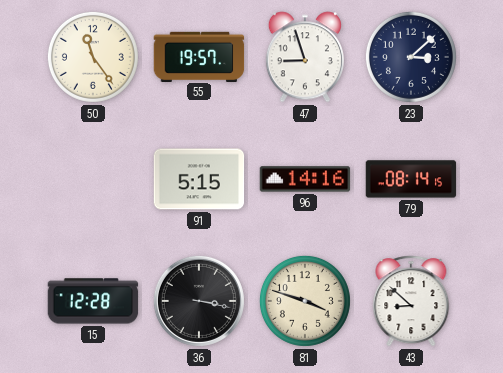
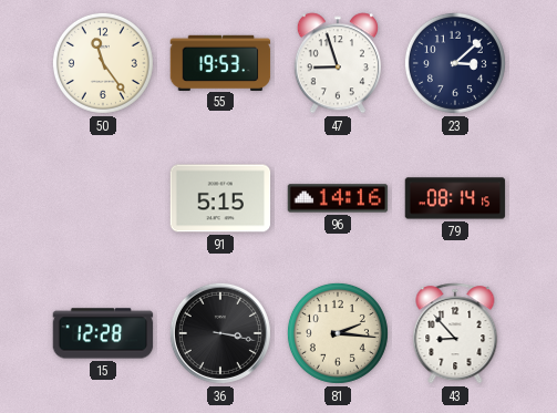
55: 19:57 -> 19:53
81: 3:48 -> 2:16
43: 8:52 -> 8:53
